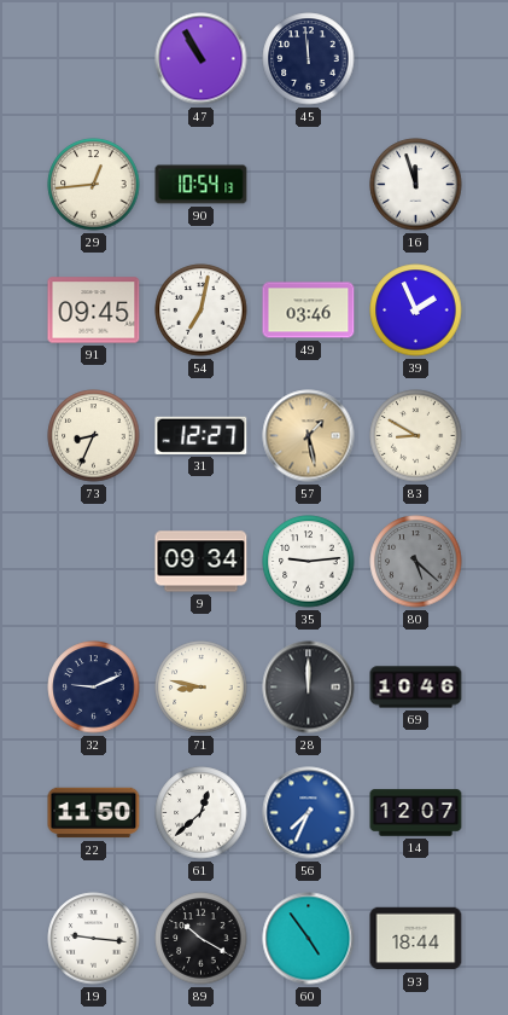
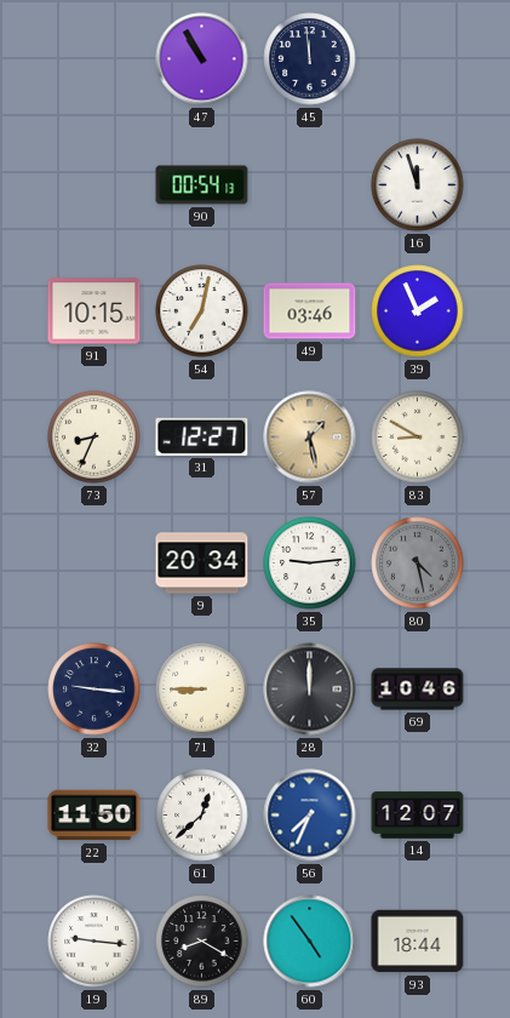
29: 12:44 -> none
90: 10:54 -> 00:54
91: 09:45 -> 10:15
9: 09:34 -> 20:34
80: 5:22 -> 4:28
32: 9:11 -> 9:16
71: 8:47 -> 8:45
89: 10:20 -> 8:20
